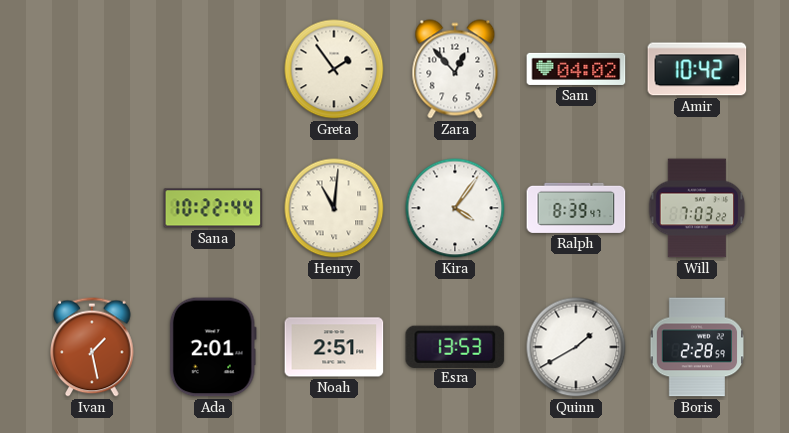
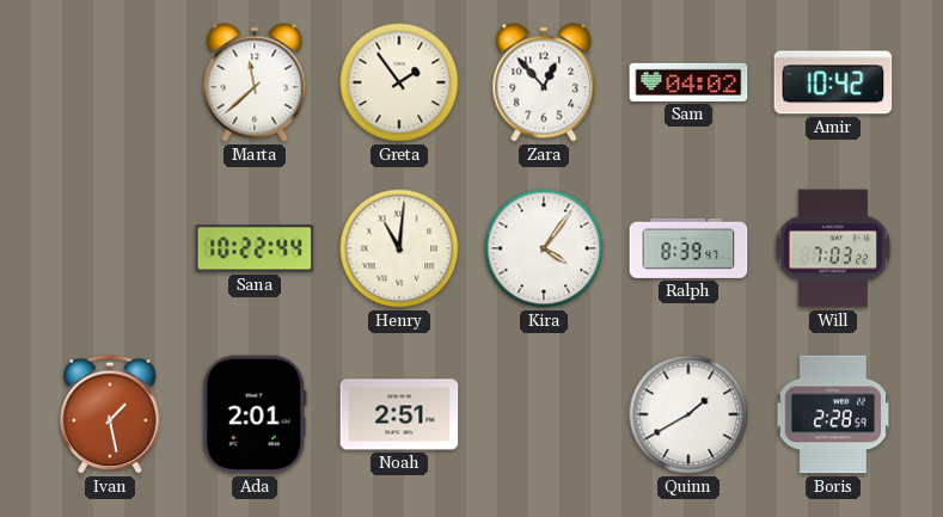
Marta: none -> 11:38
Esra: 13:53 -> none
